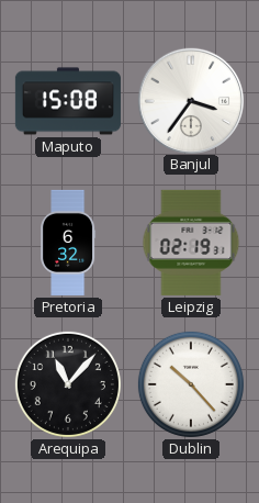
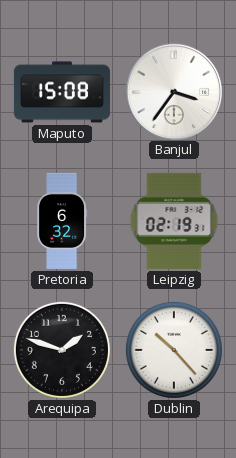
Arequipa: 11:07 -> 1:48
